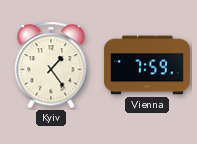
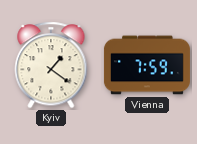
Kyiv: 1:24 -> 1:21
